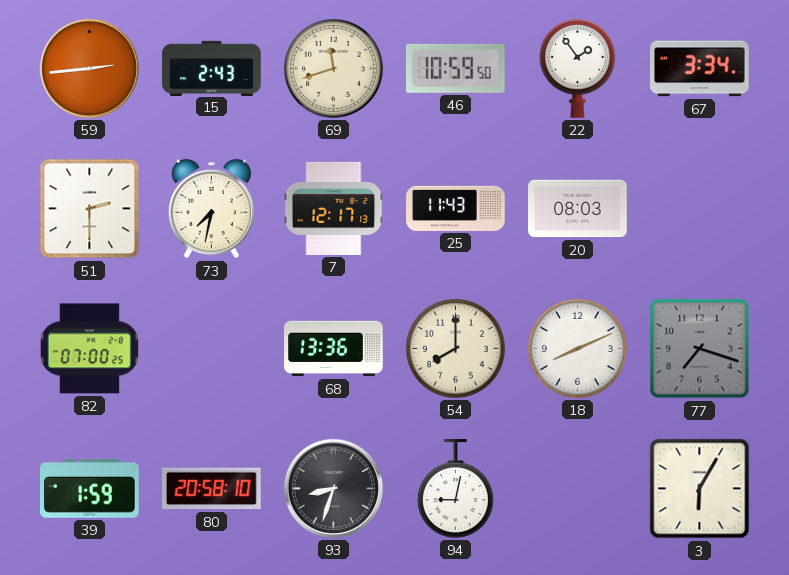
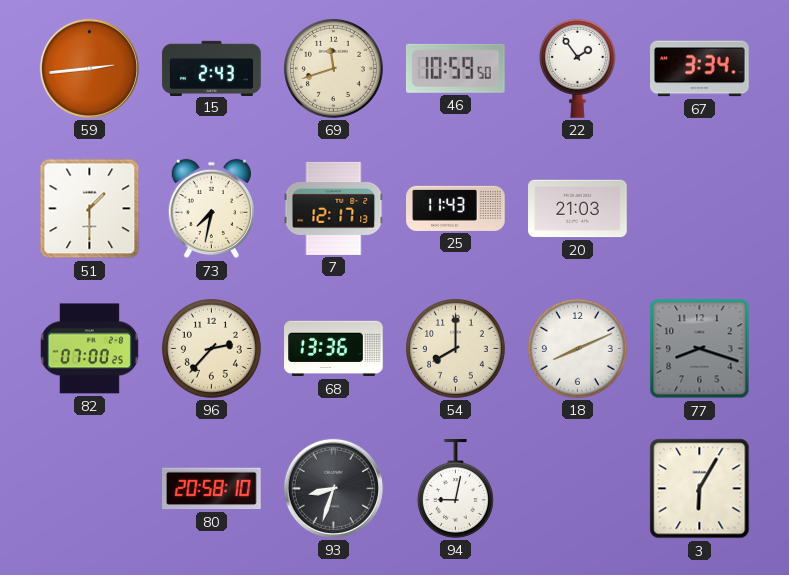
51: 2:30 -> 1:30
20: 08:03 -> 21:03
96: none -> 2:37
77: 7:18 -> 8:18
39: 1:59 -> none
